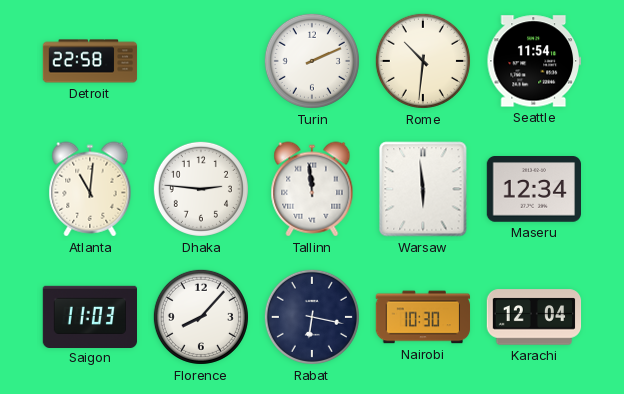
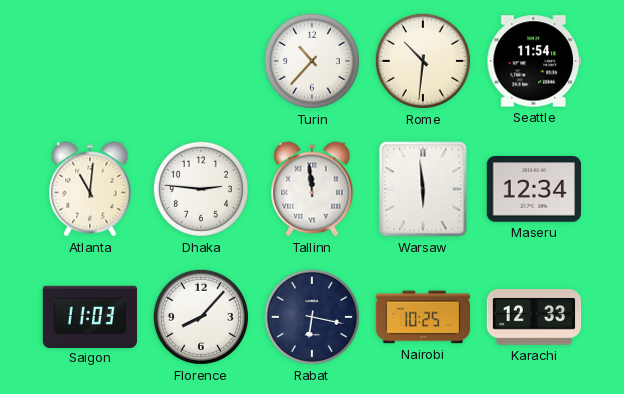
Detroit: 22:58 -> none
Turin: 2:11 -> 10:37
Nairobi: 10:30 -> 10:25
Karachi: 12:04 -> 12:33
